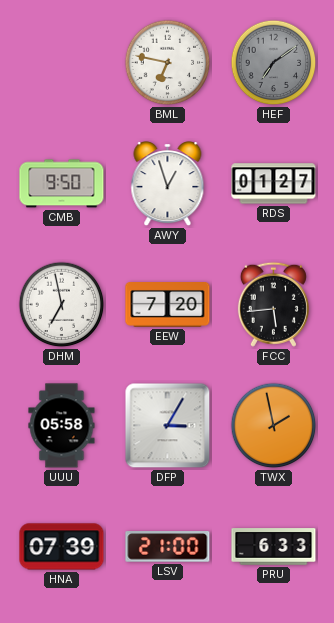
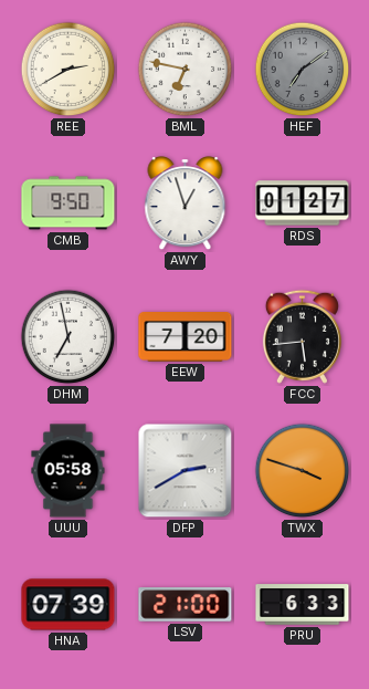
REE: none -> 2:40
DFP: 3:05 -> 2:40
TWX: 1:58 -> 3:48
